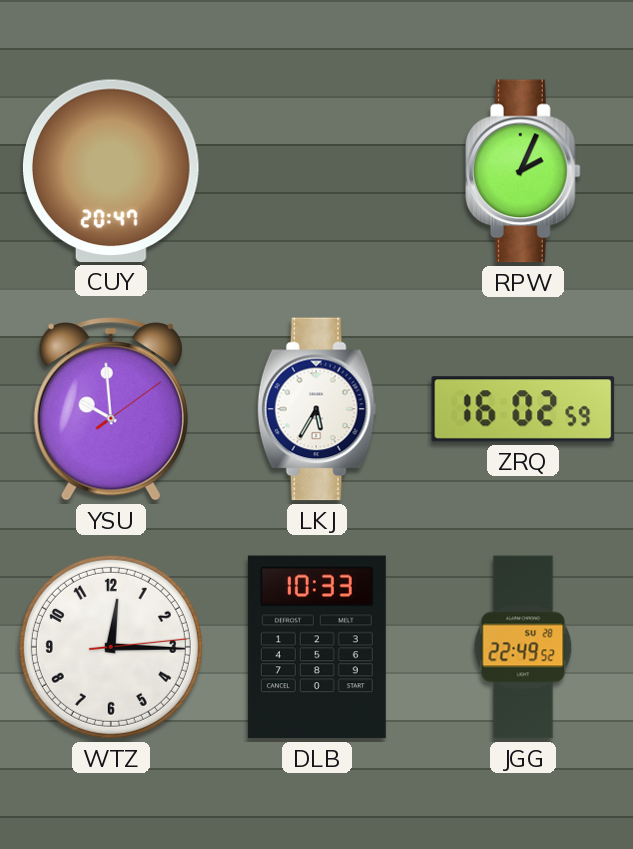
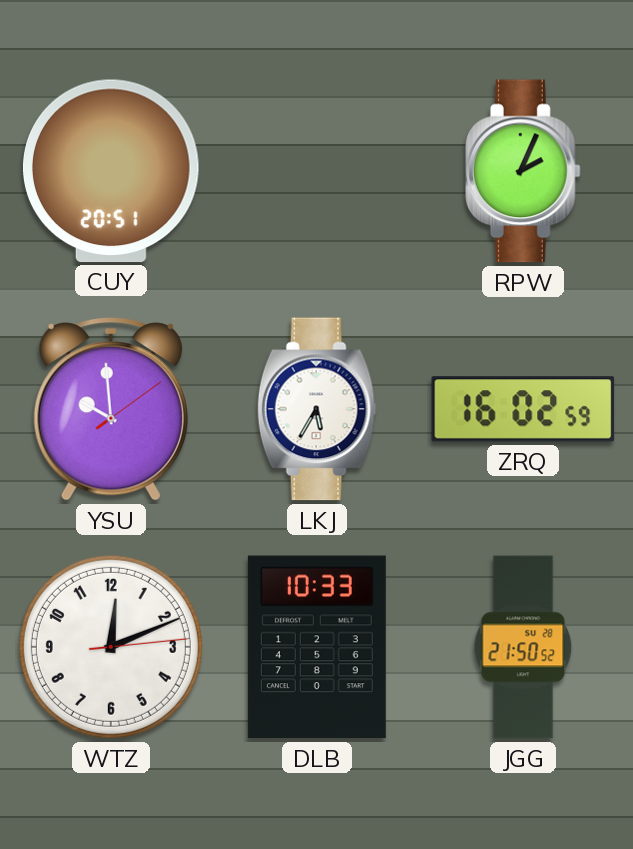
CUY: 20:47 -> 20:51
WTZ: 12:15 -> 12:11
JGG: 22:49 -> 21:50
